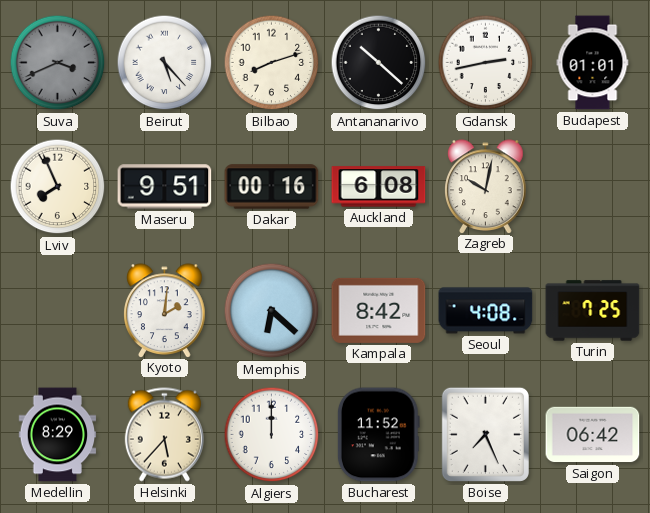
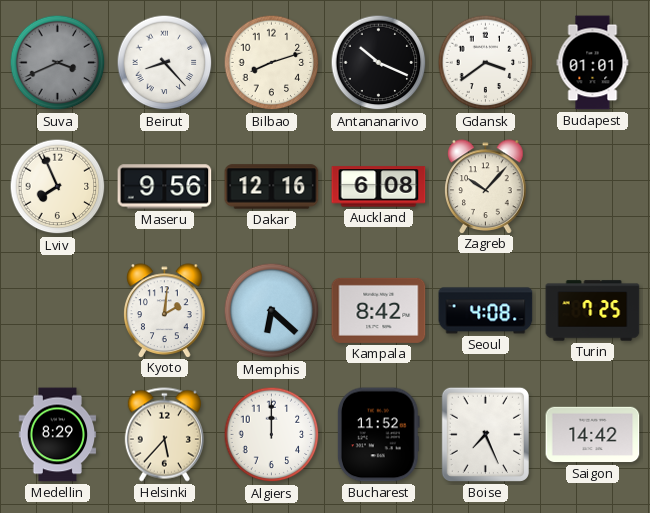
Beirut: 5:23 -> 8:23
Antananarivo: 10:22 -> 10:19
Gdansk: 2:43 -> 3:39
Maseru: 9:51 -> 9:56
Dakar: 00:16 -> 12:16
Zagreb: 10:02 -> 10:07
Saigon: 06:42 -> 14:42
